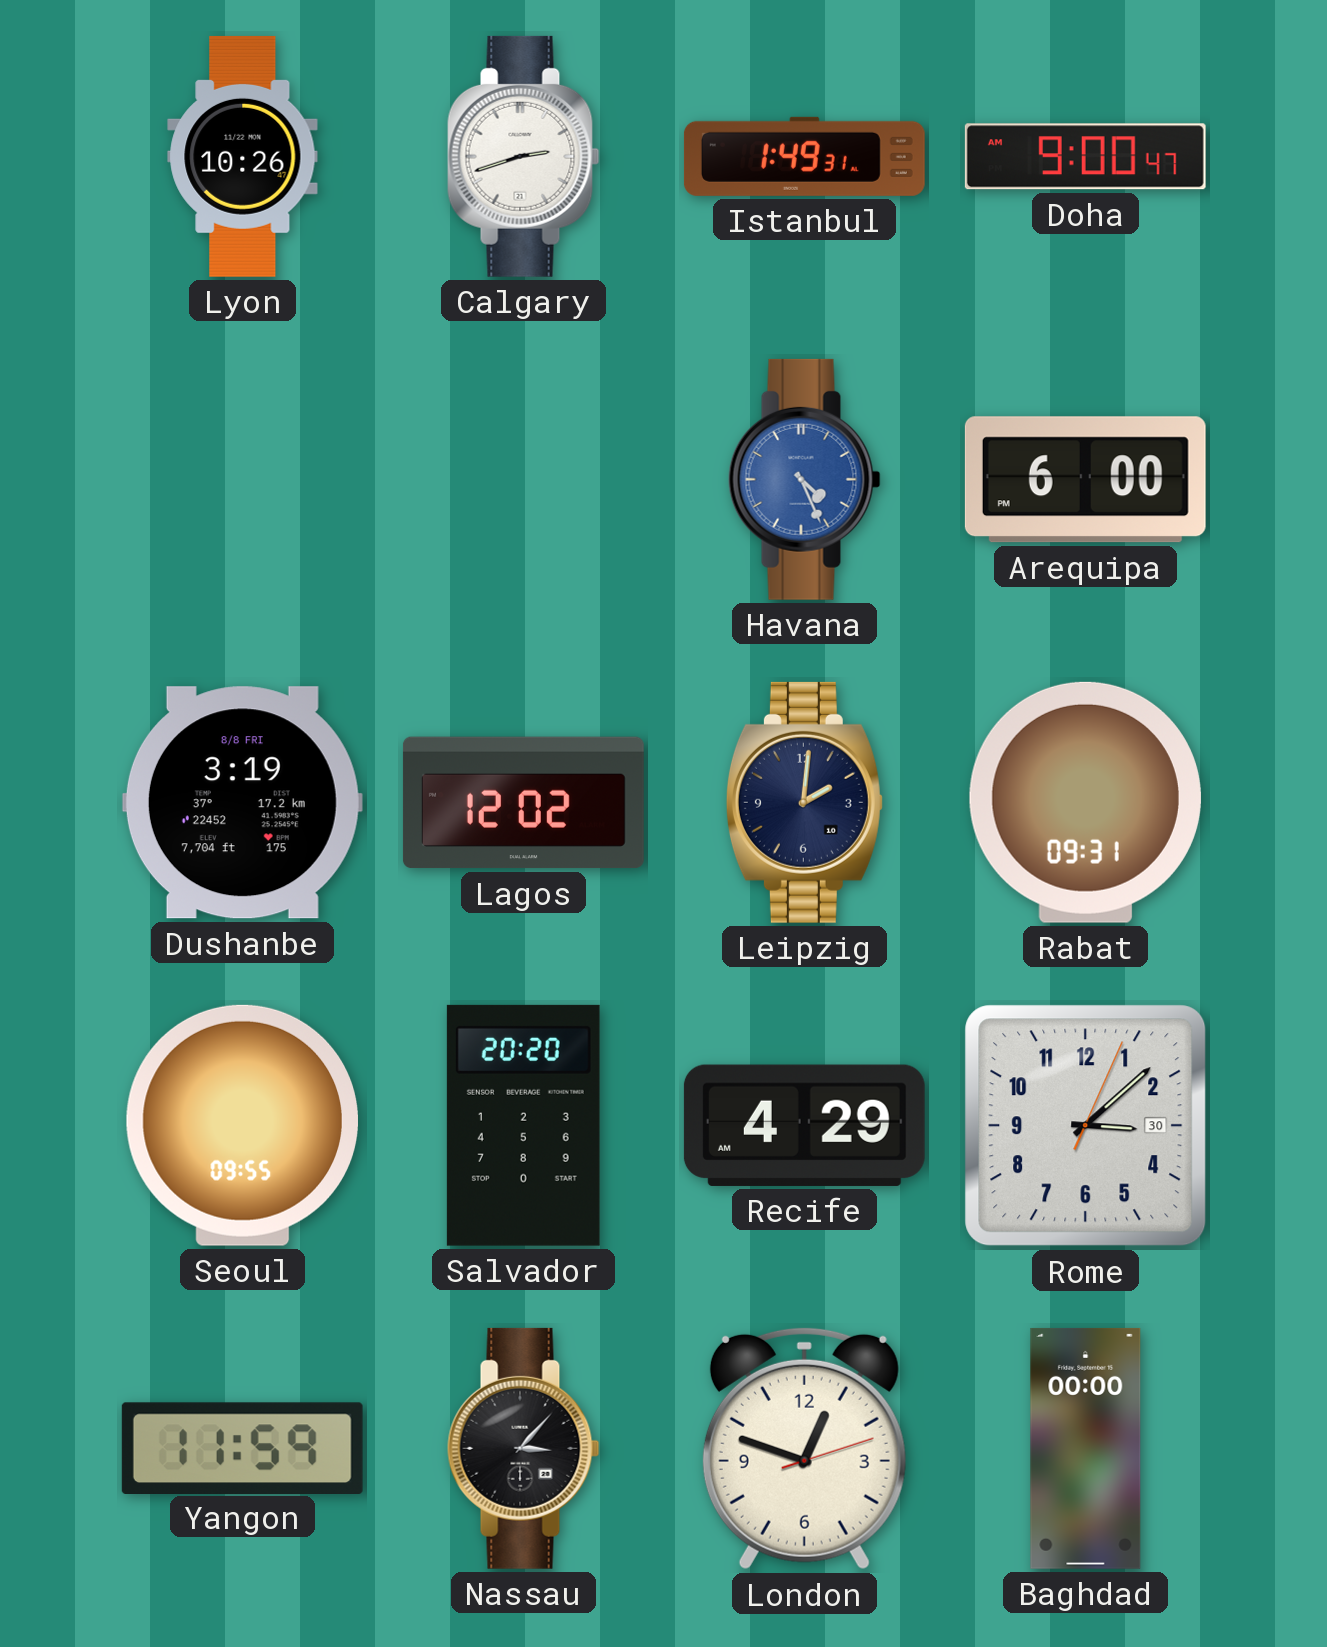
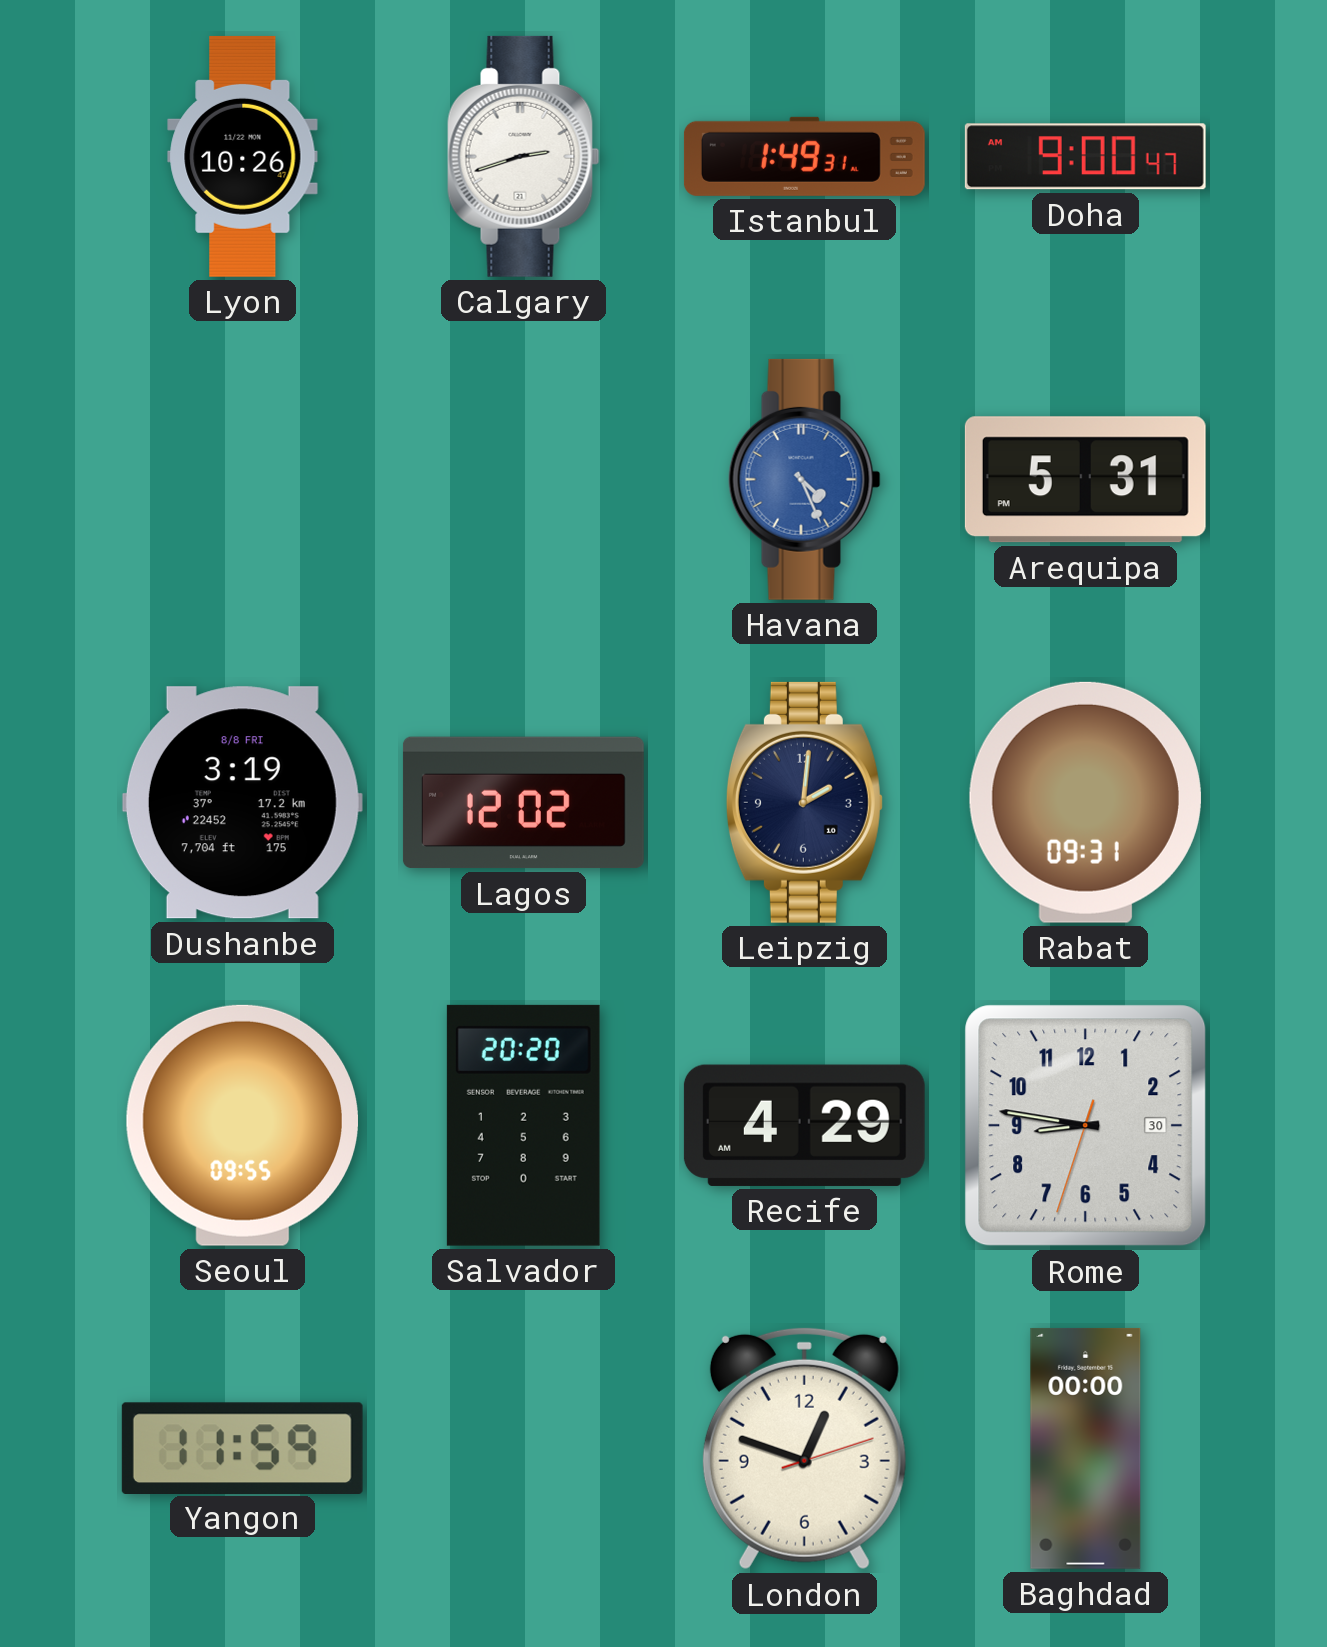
Arequipa: 6:00 -> 5:31
Rome: 3:08 -> 8:46
Nassau: 3:07 -> none
